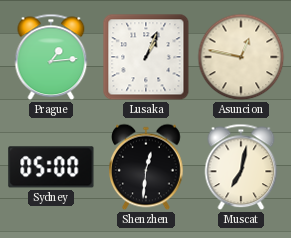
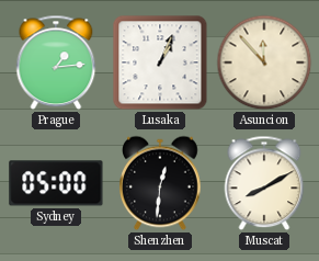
Asuncion: 12:47 -> 11:53
Muscat: 7:02 -> 8:10
